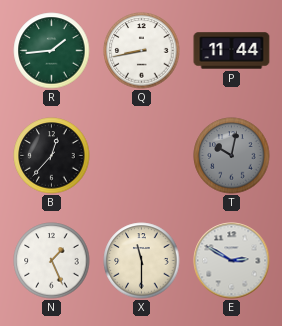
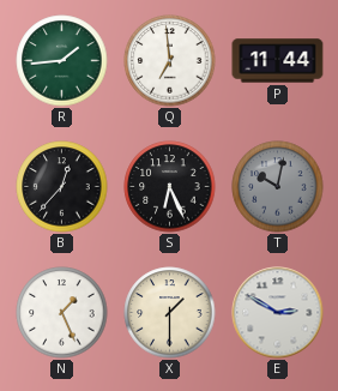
Q: 8:43 -> 6:59
S: none -> 6:26
X: 11:30 -> 1:30
